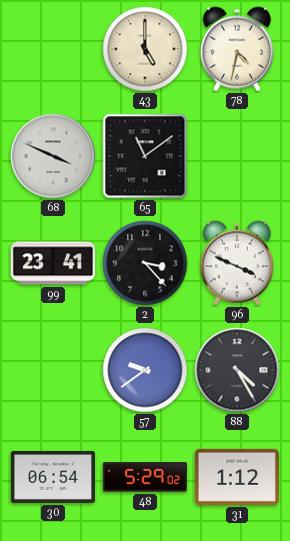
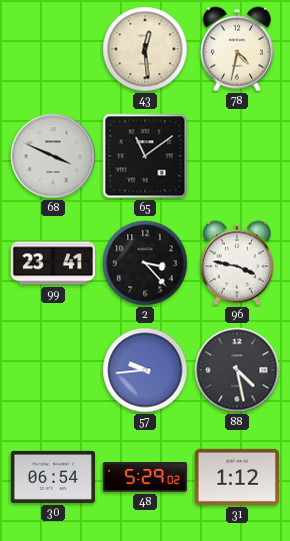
43: 5:00 -> 12:29
96: 3:49 -> 3:47
57: 9:39 -> 9:44
88: 4:25 -> 4:28
